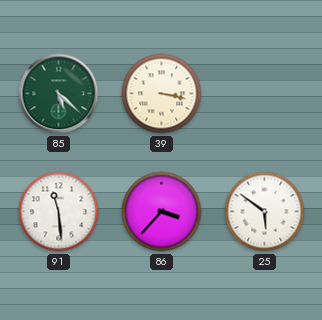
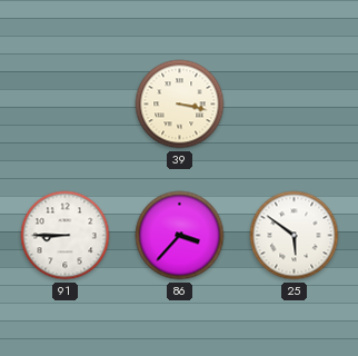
85: 5:22 -> none
91: 11:29 -> 8:45
